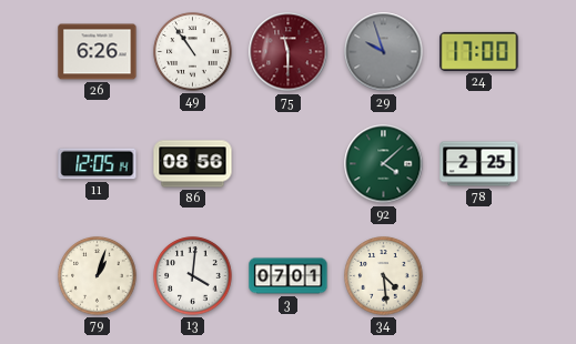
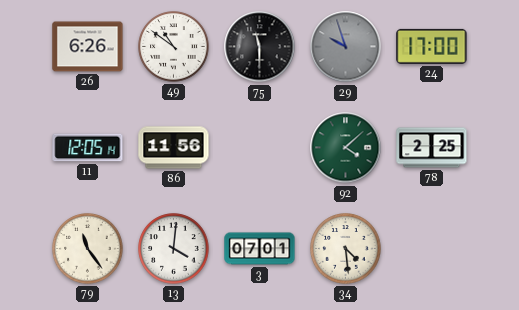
49: 10:54 -> 10:51
75 dial: burgundy -> black
86: 08:56 -> 11:56
79: 1:03 -> 11:24
